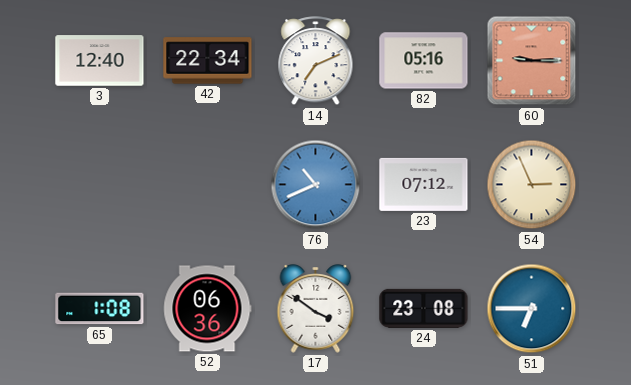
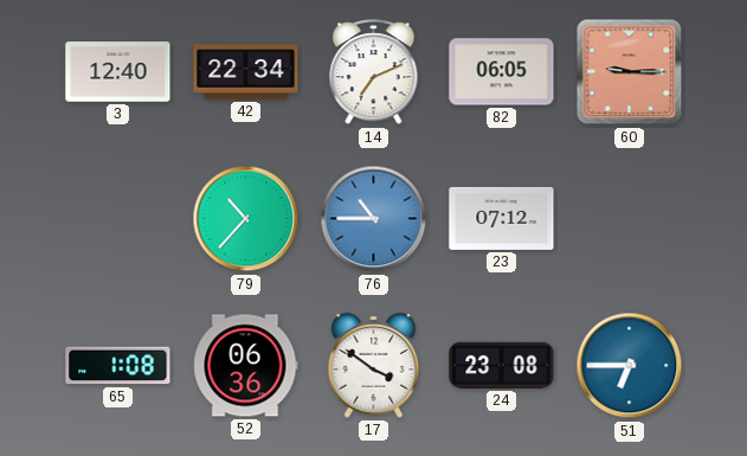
82: 05:16 -> 06:05
79: none -> 10:37
76: 10:41 -> 10:45
54: 2:56 -> none
